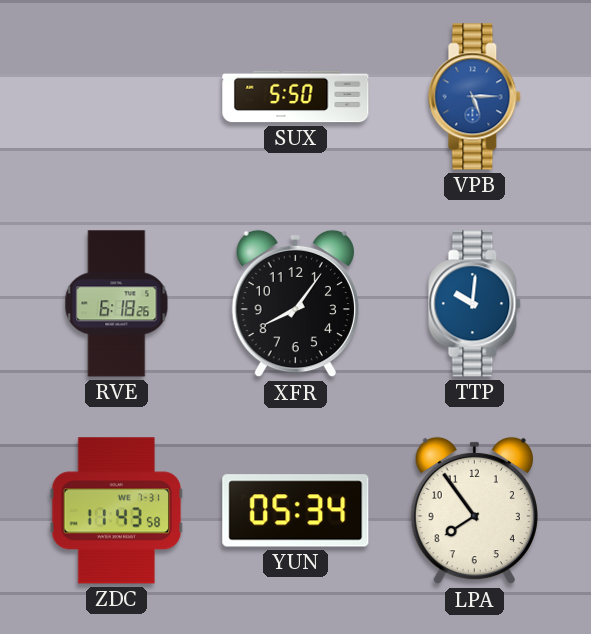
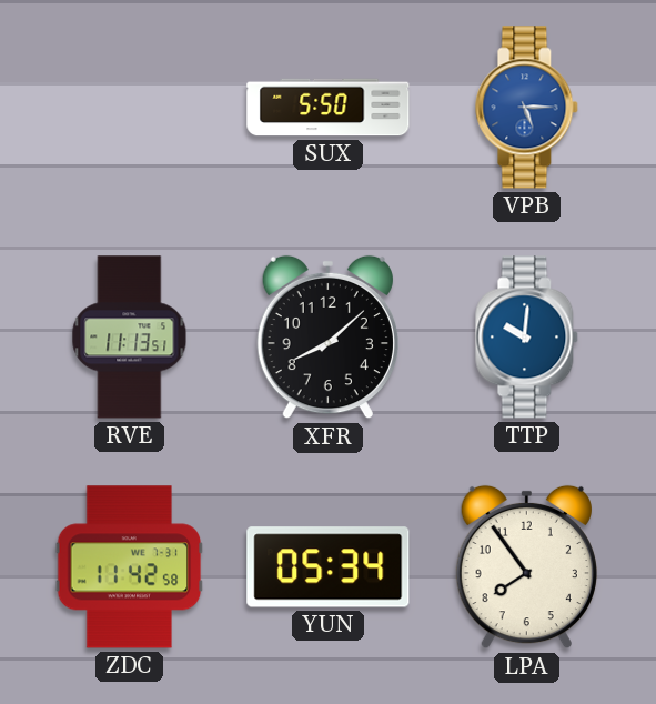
RVE: 6:18 -> 11:13
XFR: 8:06 -> 8:08
ZDC: 11:43 -> 11:42
